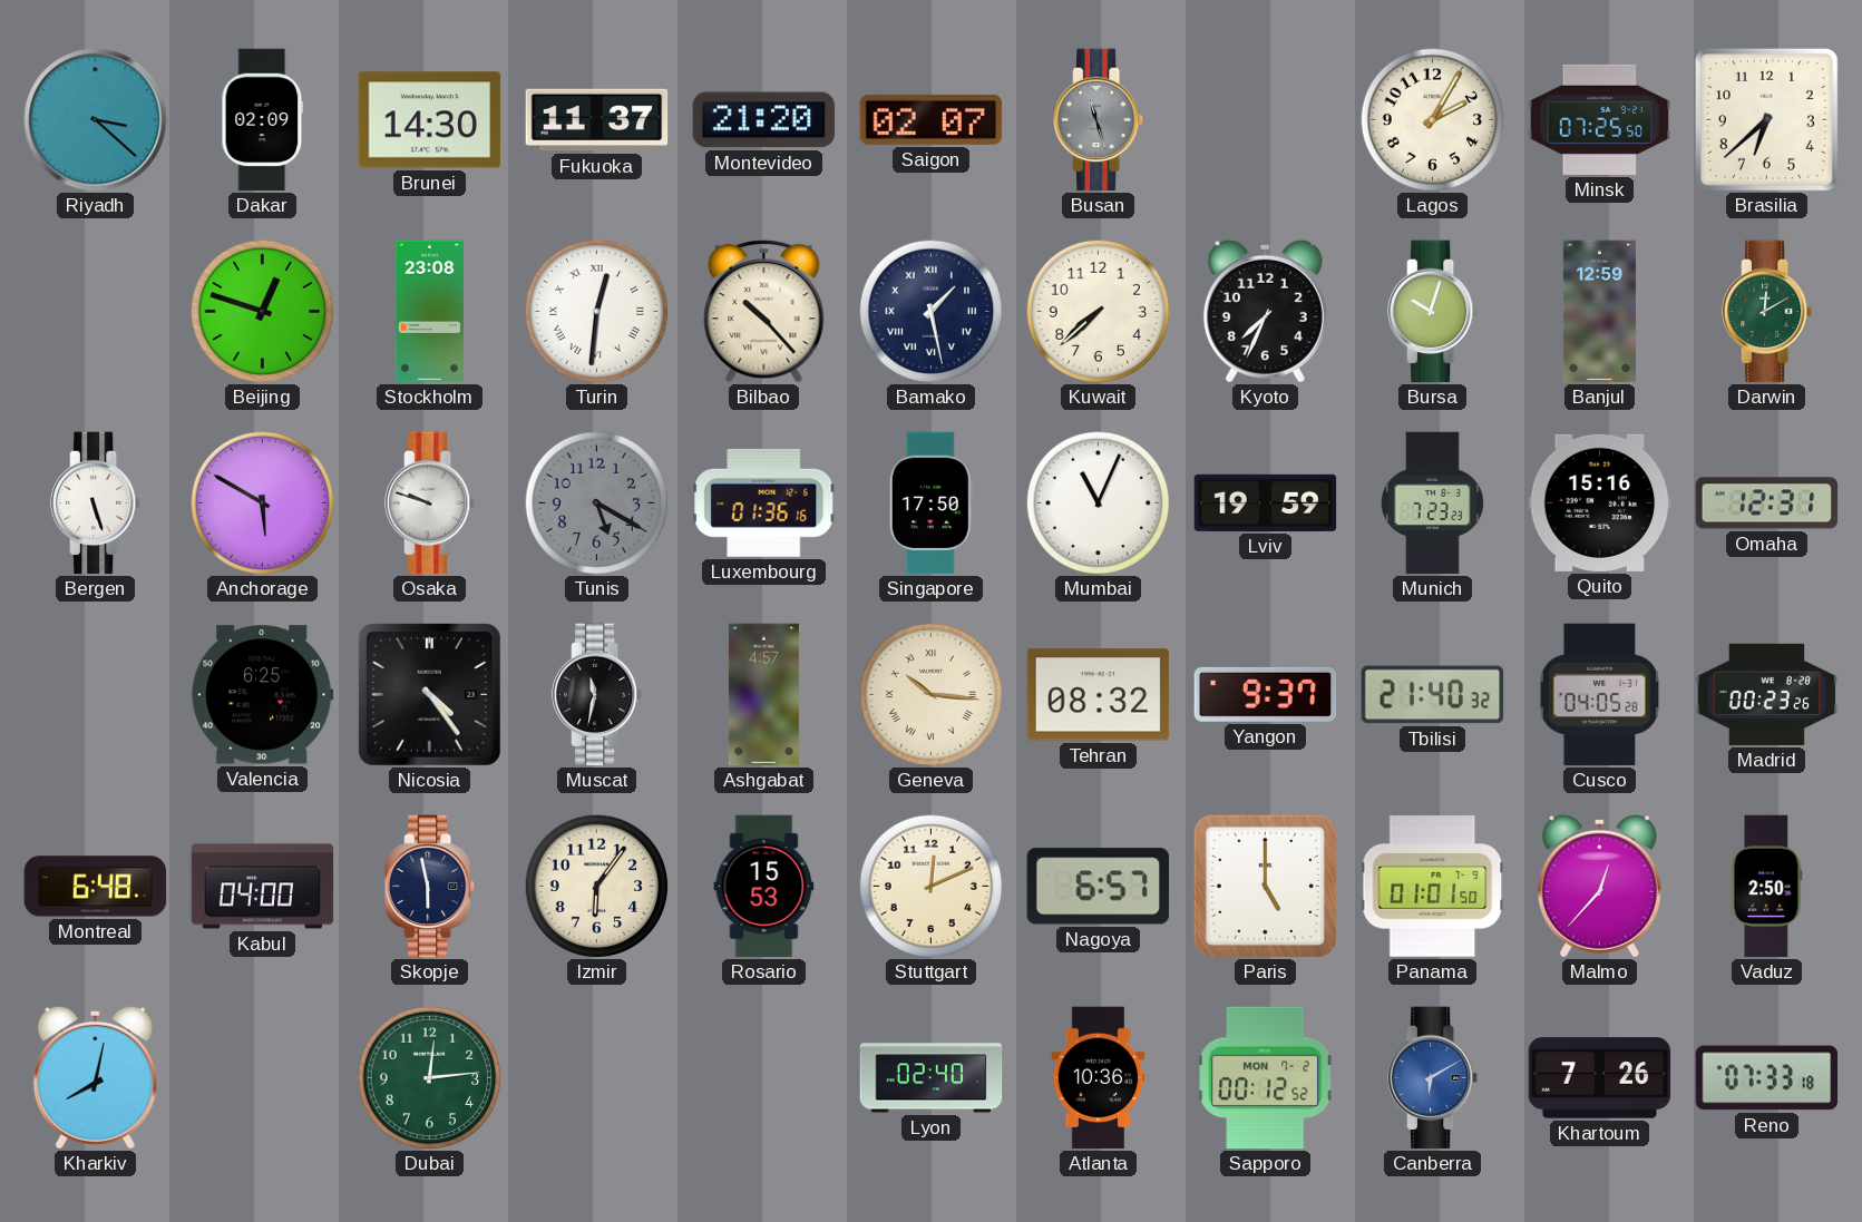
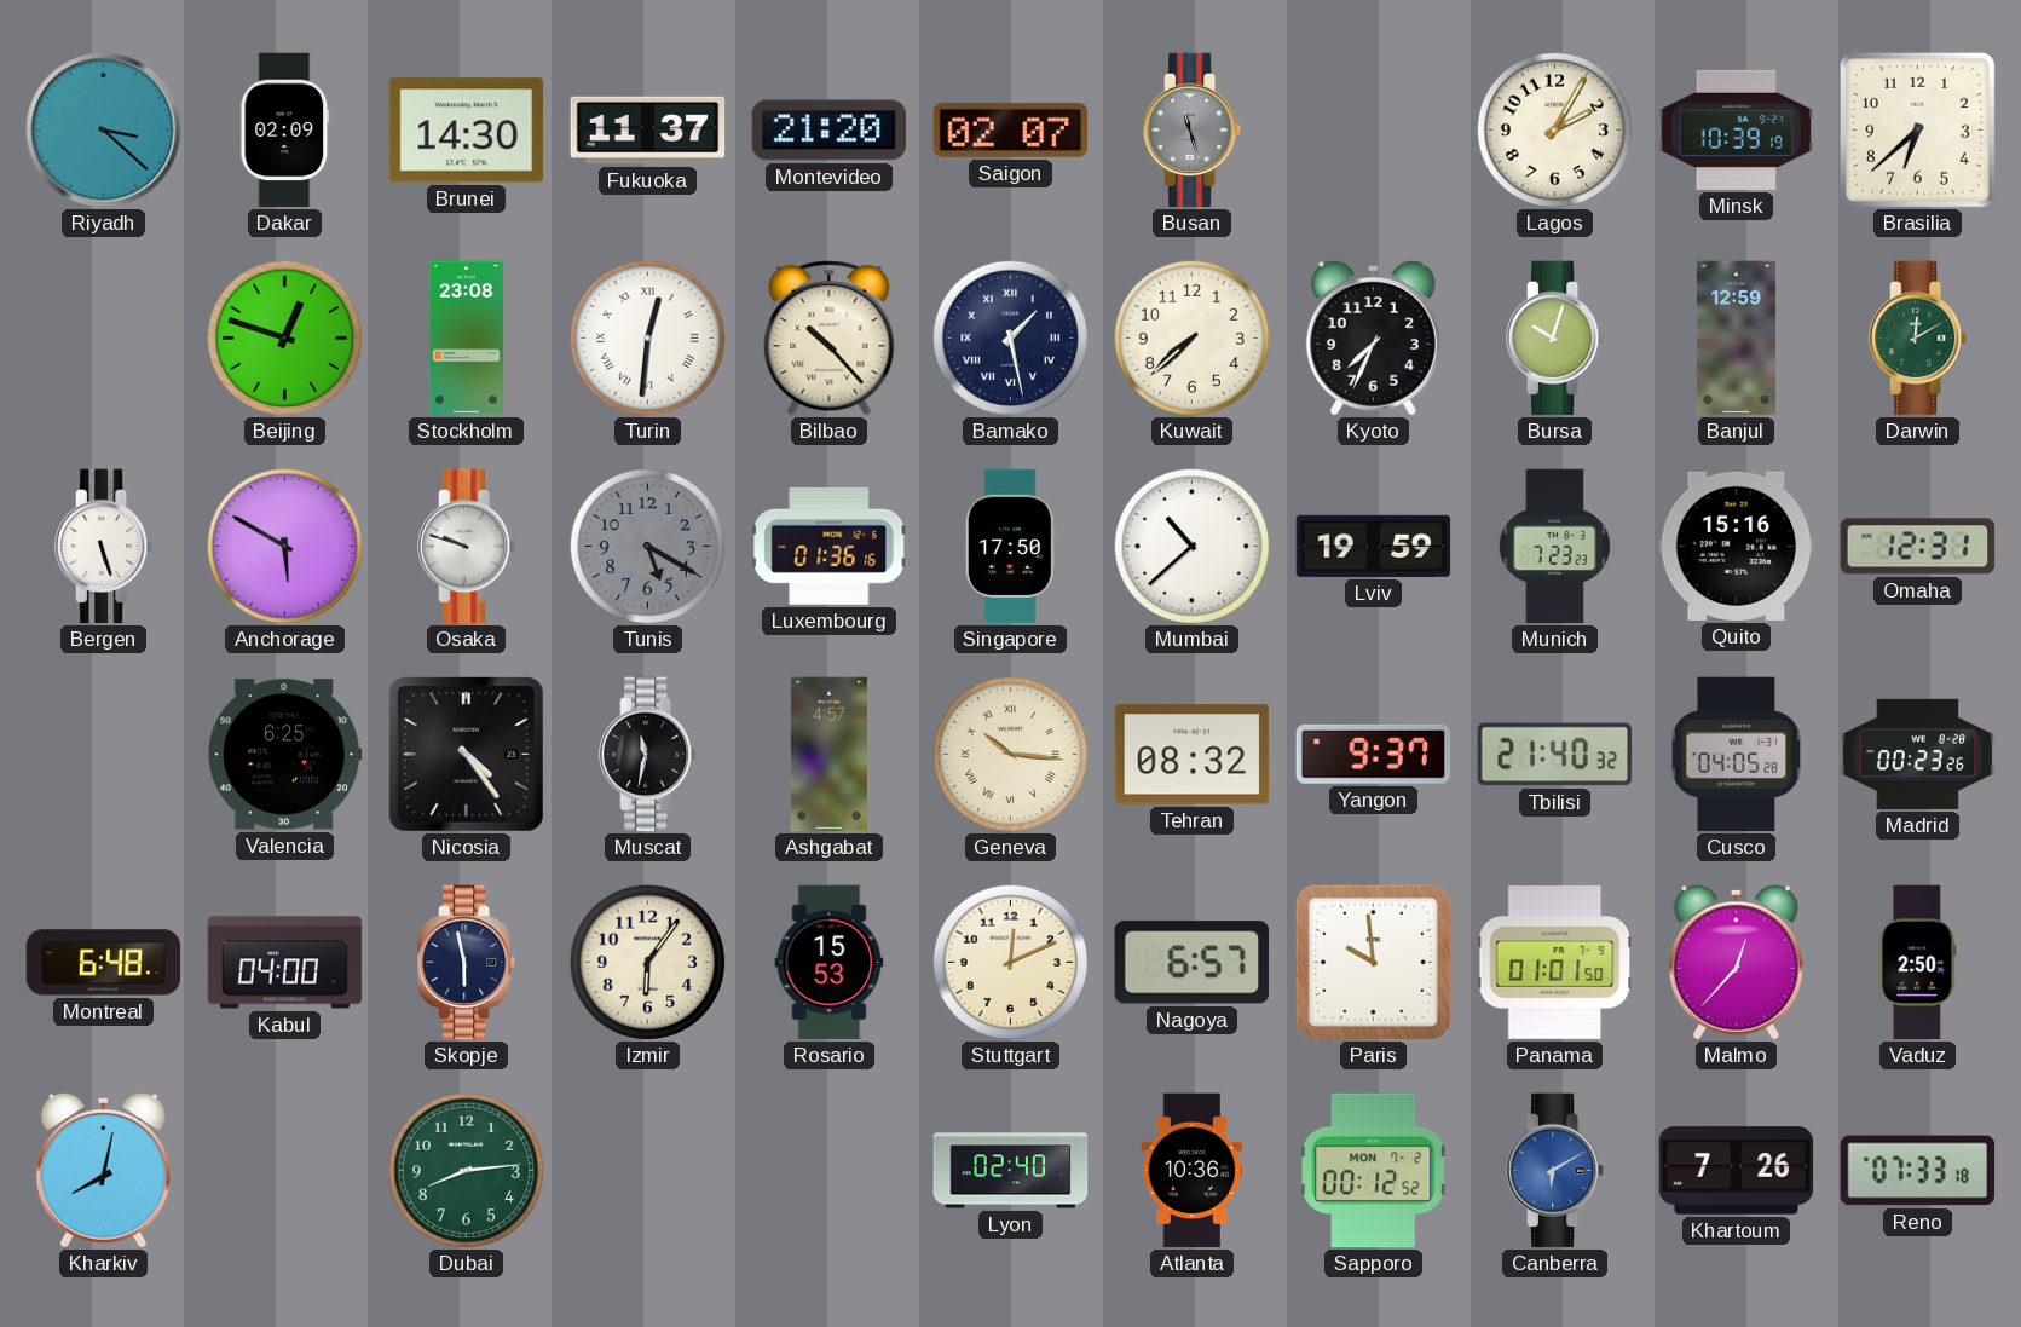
Minsk: 07:25 -> 10:39
Mumbai: 11:04 -> 10:38
Paris: 5:00 -> 9:59
Dubai: 12:14 -> 8:14
